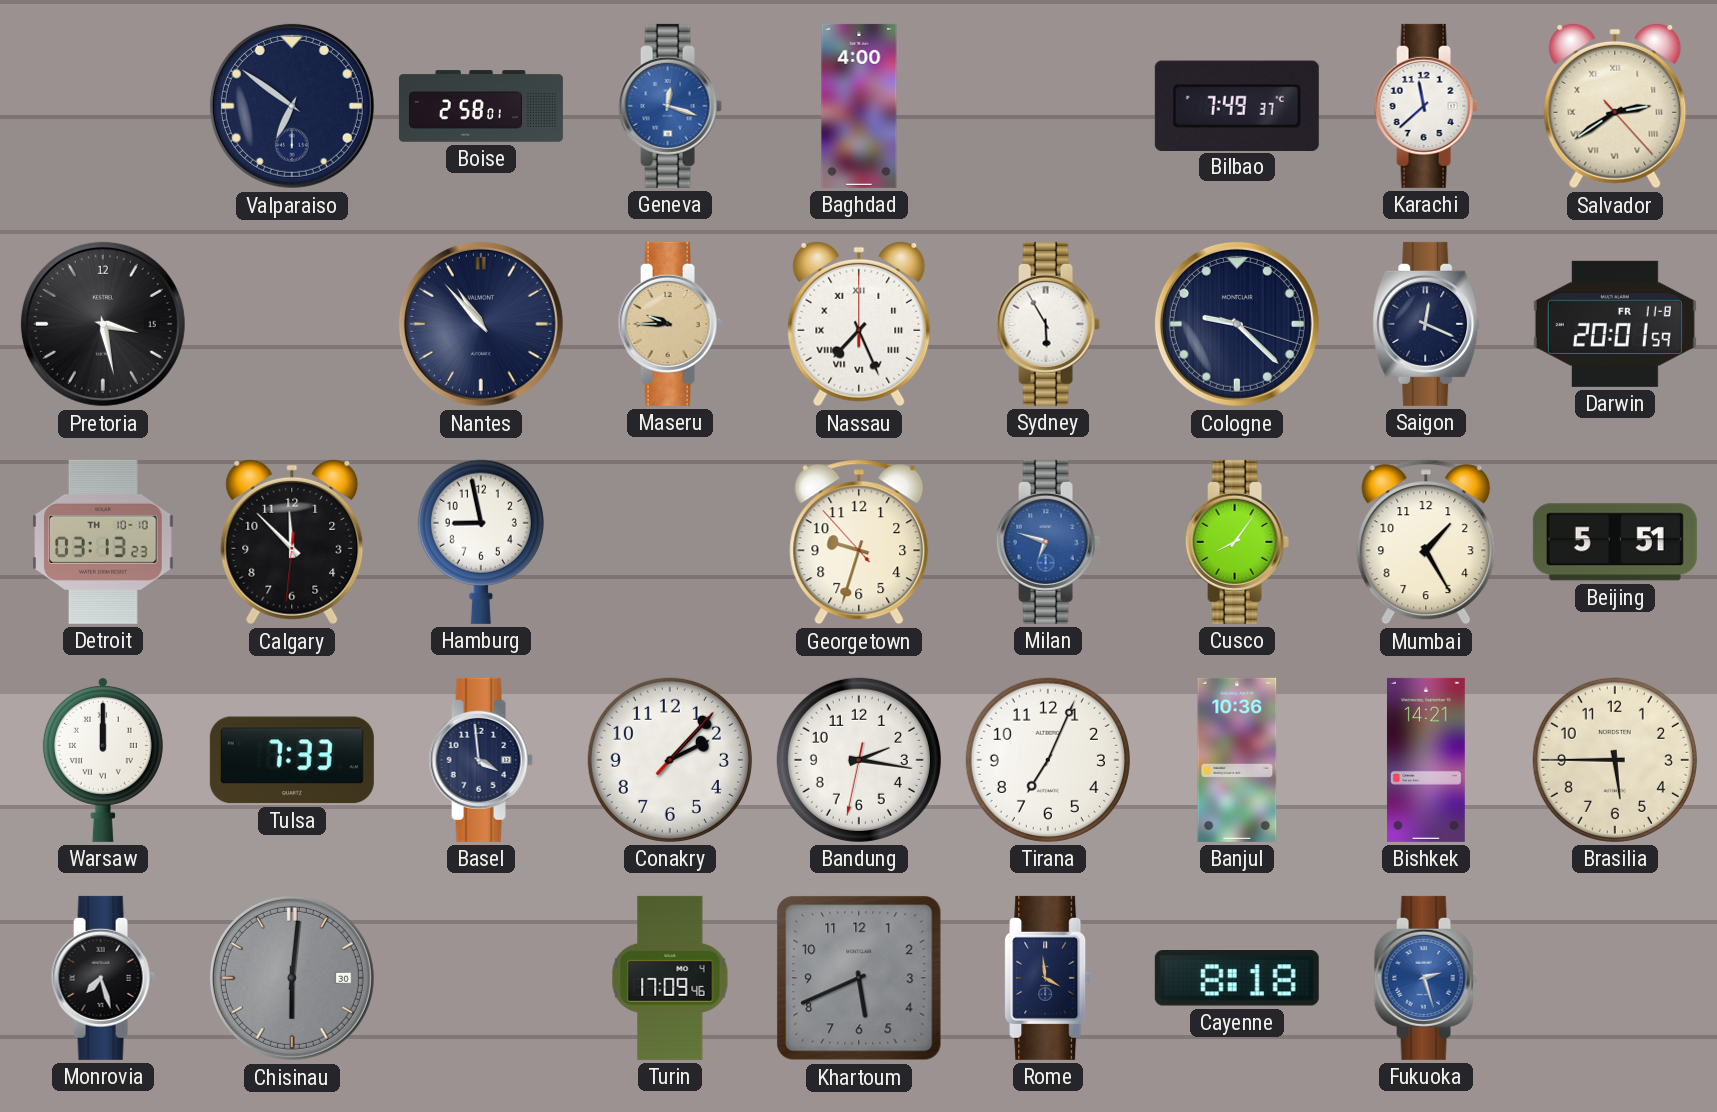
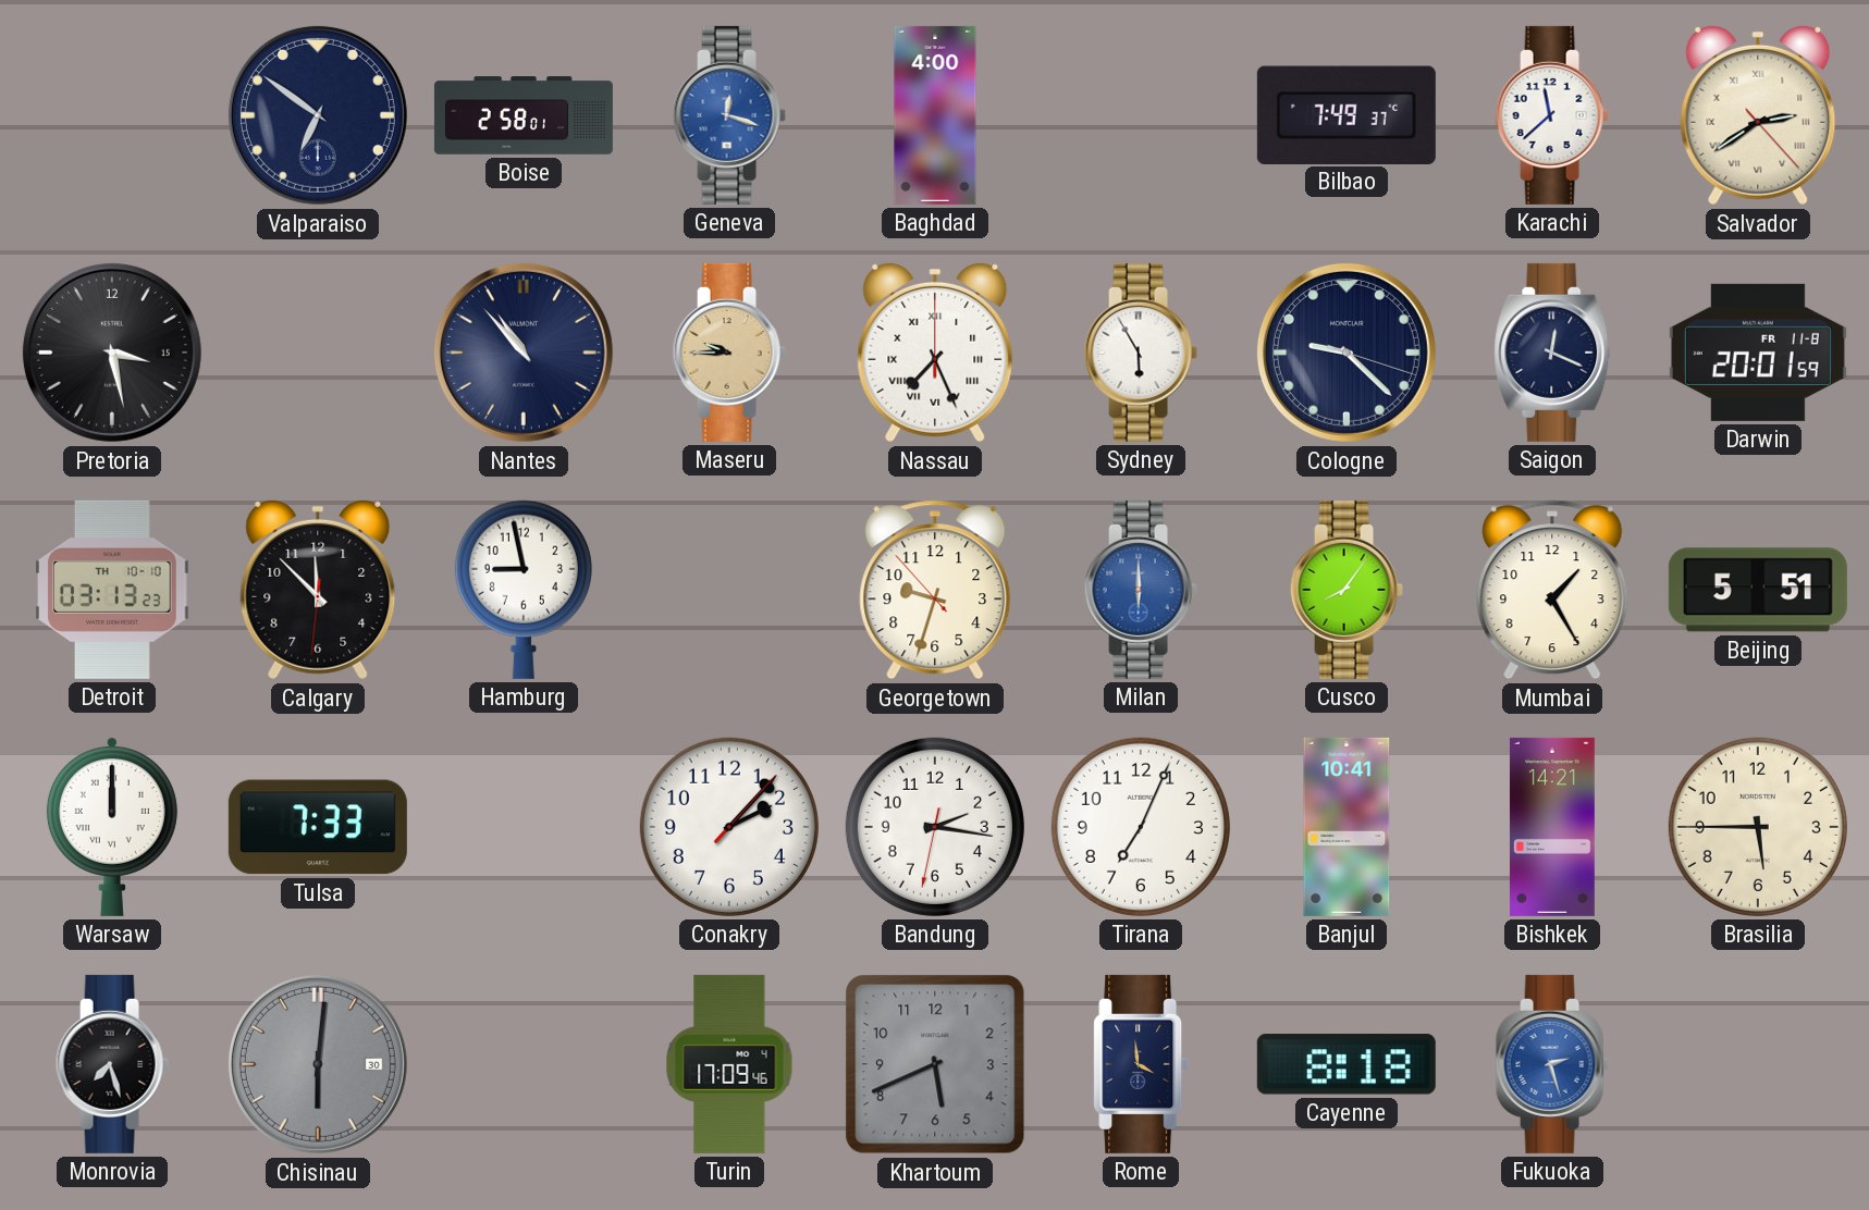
Milan: 6:48 -> 6:00
Basel: 3:59 -> none
Banjul: 10:36 -> 10:41
